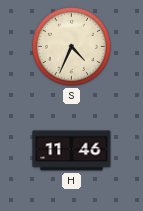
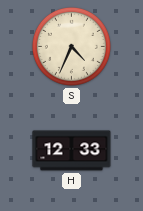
H: 11:46 -> 12:33
